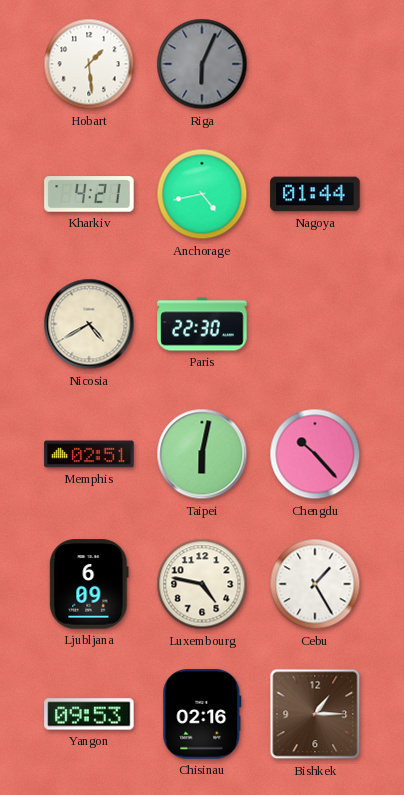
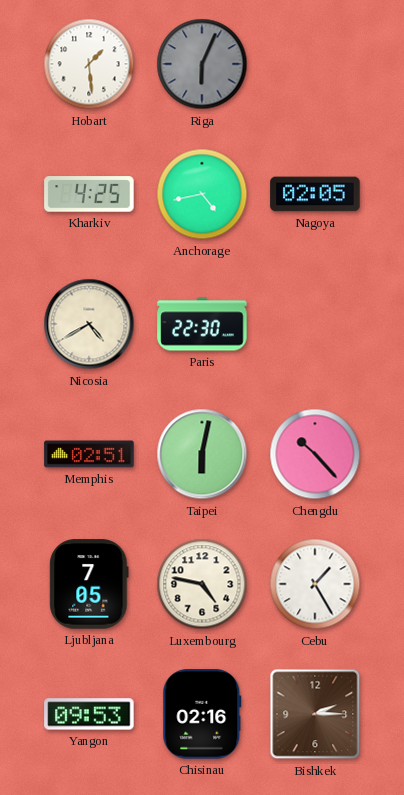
Kharkiv: 4:21 -> 4:25
Nagoya: 01:44 -> 02:05
Ljubljana: 6:09 -> 7:05
Bishkek: 1:15 -> 2:15
